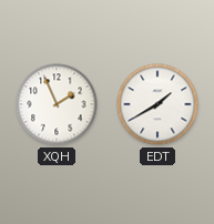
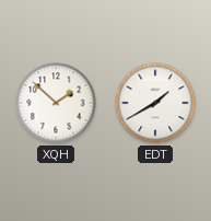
XQH: 1:56 -> 1:52
